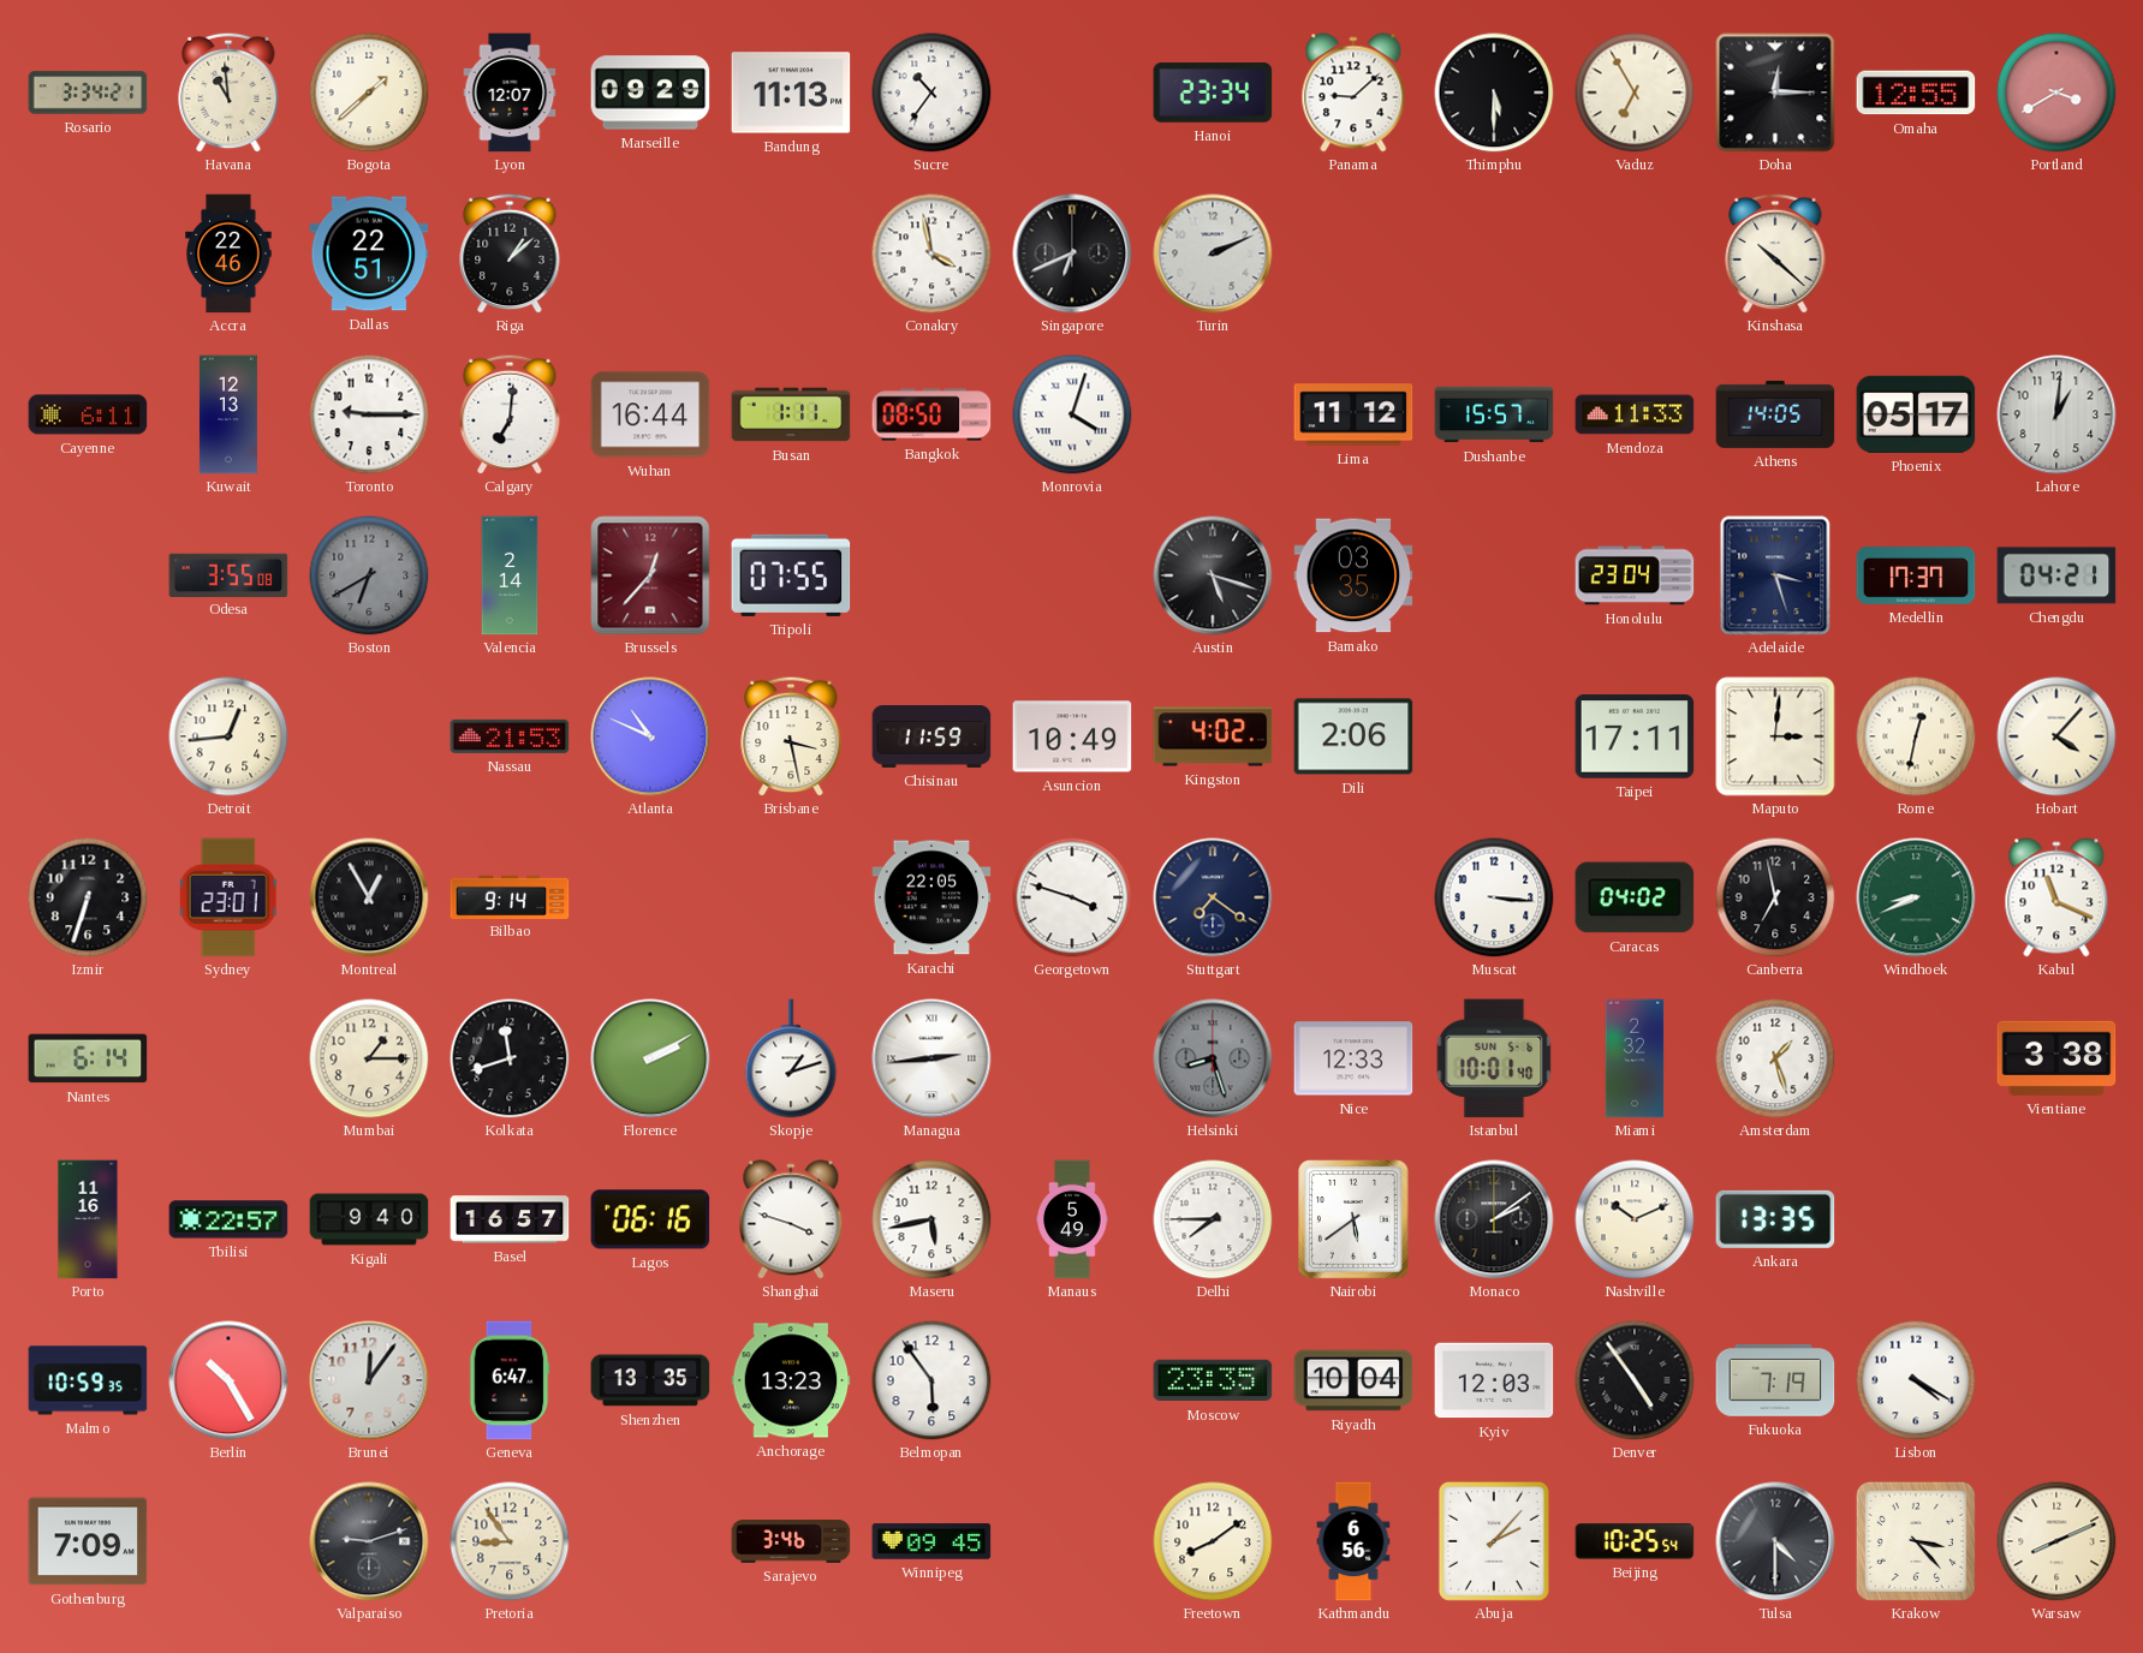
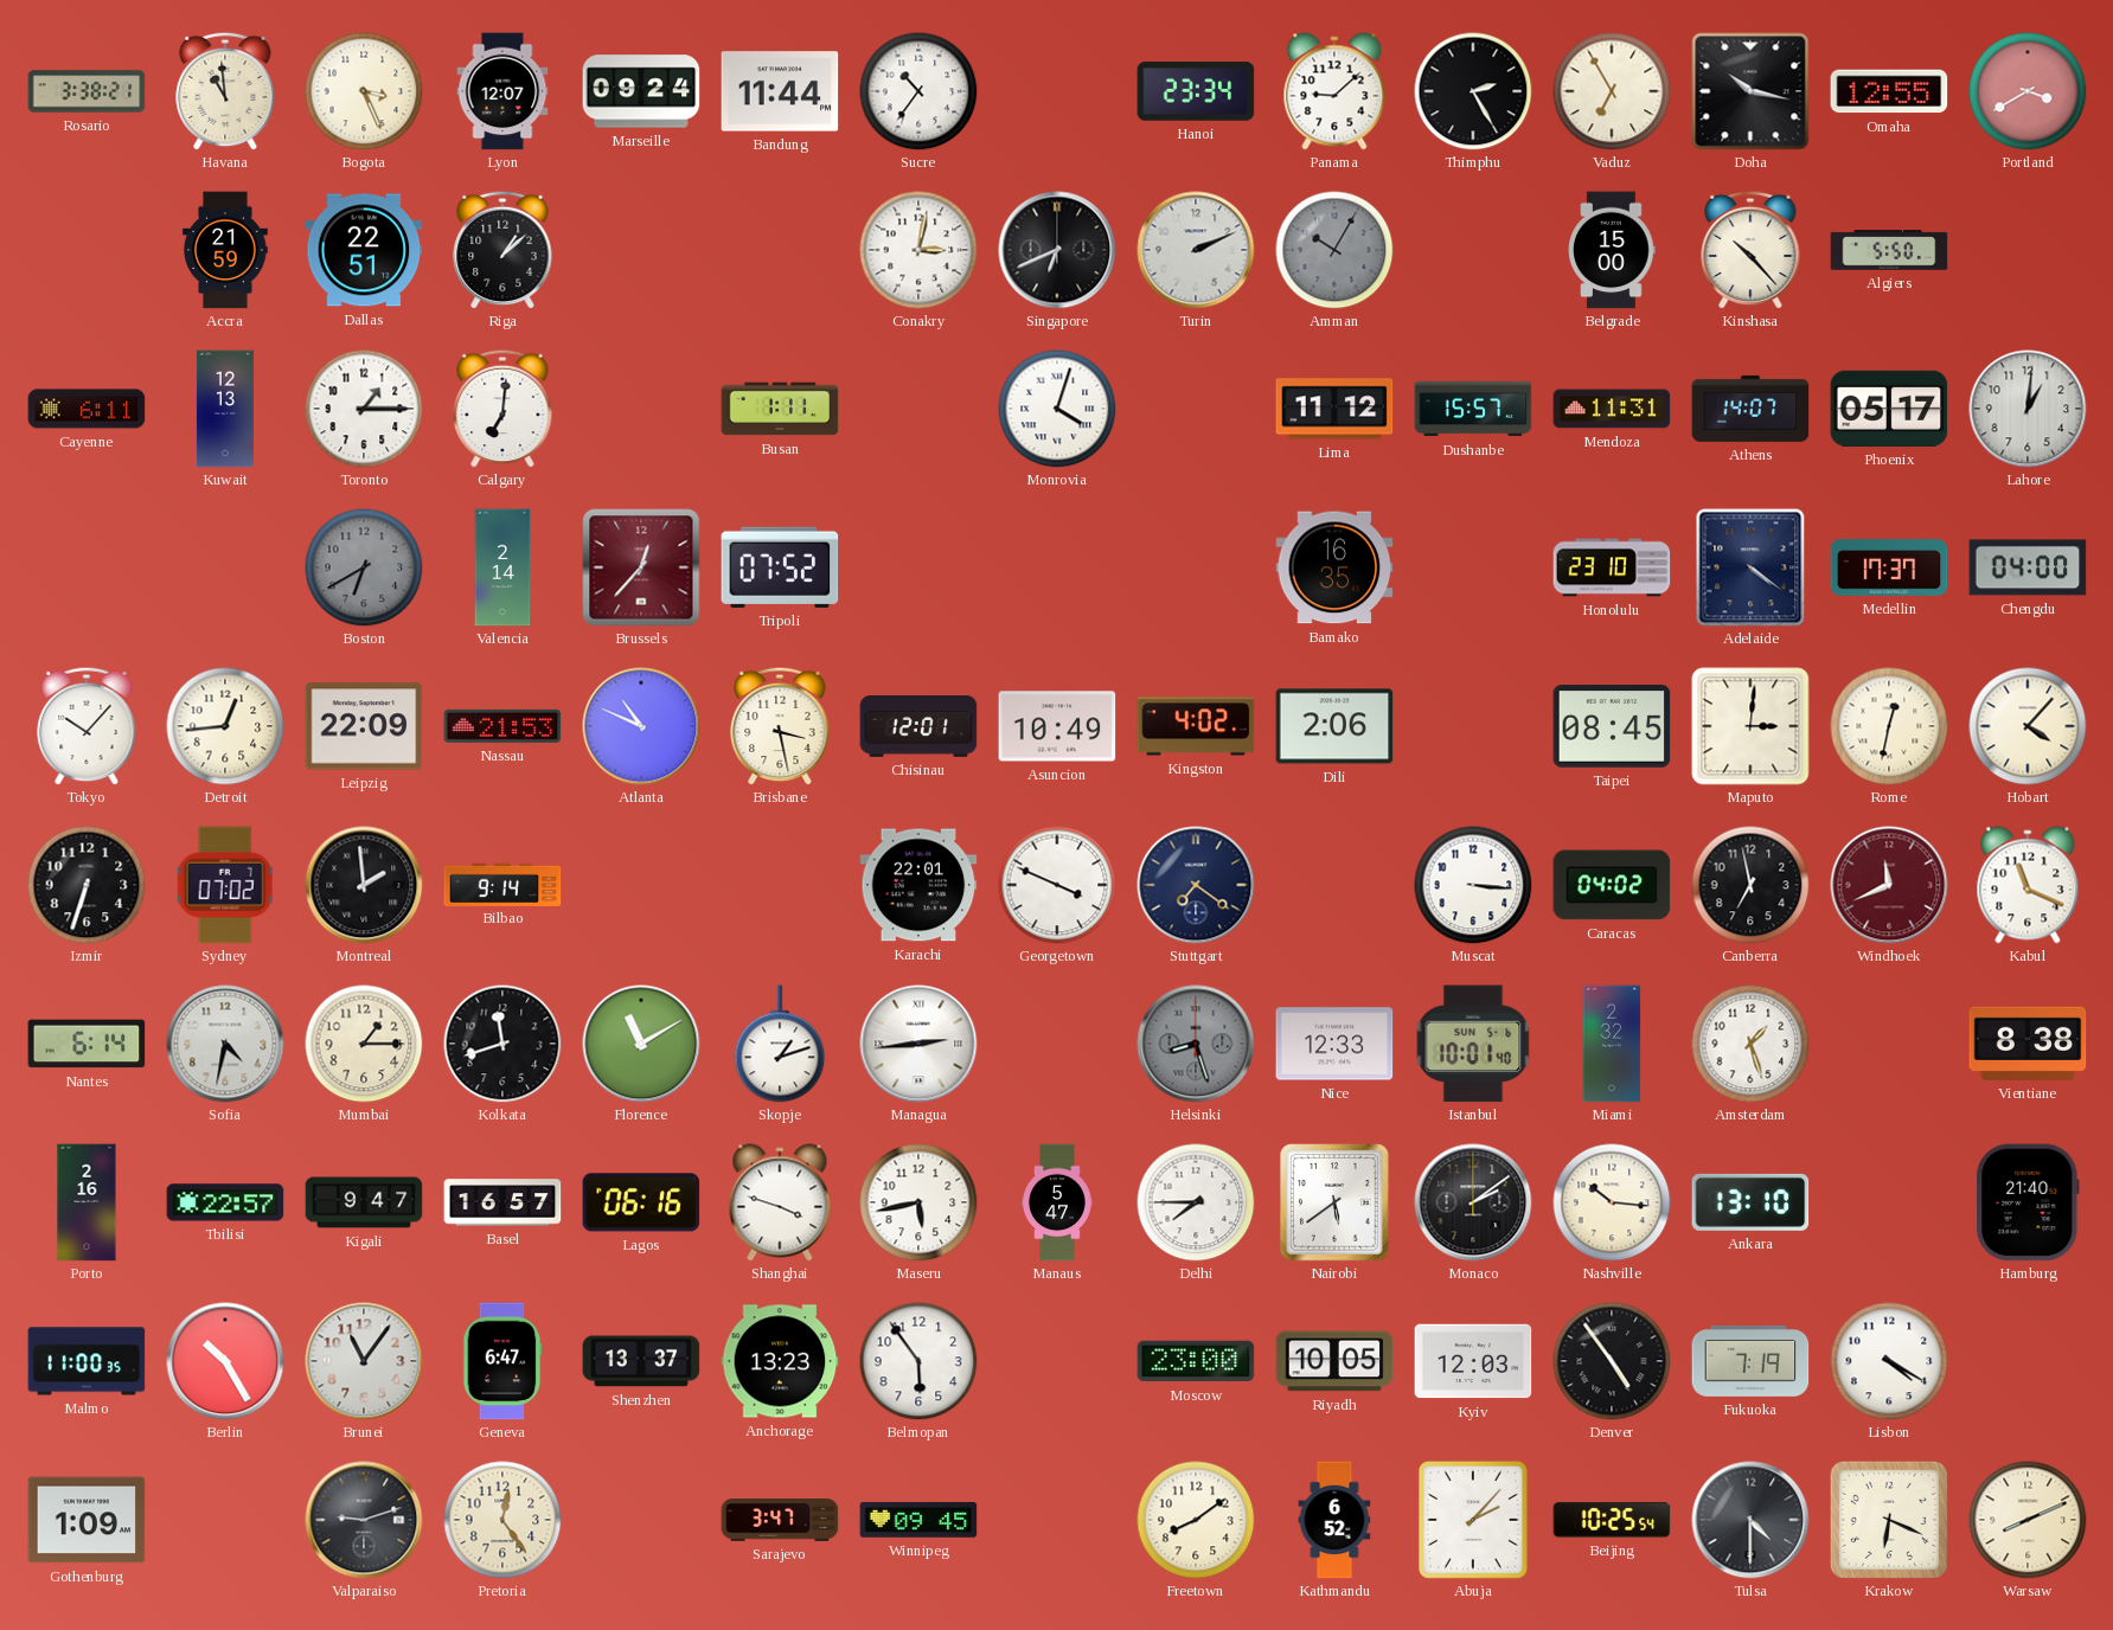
Rosario: 3:34 -> 3:38
Bogota: 1:38 -> 3:26
Marseille: 09:29 -> 09:24
Bandung: 11:13 -> 11:44
Thimphu: 5:30 -> 2:25
Doha: 12:15 -> 10:17
Accra: 22:46 -> 21:59
Conakry: 3:58 -> 3:02
Amman: none -> 10:05
Belgrade: none -> 15:00
Kinshasa: 10:22 -> 10:23
Algiers: none -> 5:50
Toronto: 9:15 -> 1:15
Wuhan: 16:44 -> none
Bangkok: 08:50 -> none
Mendoza: 11:33 -> 11:31
Athens: 14:05 -> 14:07
Odesa: 3:55 -> none
Tripoli: 07:55 -> 07:52
Austin: 5:18 -> none
Bamako: 03:35 -> 16:35
Honolulu: 23:04 -> 23:10
Adelaide: 3:27 -> 4:21
Chengdu: 04:21 -> 04:00
Tokyo: none -> 10:07
Leipzig: none -> 22:09
Chisinau: 11:59 -> 12:01
Taipei: 17:11 -> 08:45
Sydney: 23:01 -> 07:02
Montreal: 12:55 -> 1:59
Karachi: 22:05 -> 22:01
Georgetown: 3:48 -> 3:49
Windhoek: 8:41 -> 11:41
Windhoek dial: green -> burgundy
Sofia: none -> 4:32
Florence: 2:10 -> 11:10
Vientiane: 3:38 -> 8:38
Porto: 11:16 -> 2:16
Kigali: 9:40 -> 9:47
Manaus: 5:49 -> 5:47
Nashville: 10:11 -> 10:16
Ankara: 13:35 -> 13:10
Hamburg: none -> 21:40
Malmo: 10:59 -> 11:00
Brunei: 12:06 -> 11:06
Shenzhen: 13:35 -> 13:37
Moscow: 23:35 -> 23:00
Riyadh: 10:04 -> 10:05
Gothenburg: 7:09 -> 1:09
Pretoria: 8:54 -> 12:24
Sarajevo: 3:46 -> 3:47
Kathmandu: 6:56 -> 6:52
Krakow: 3:23 -> 6:19
